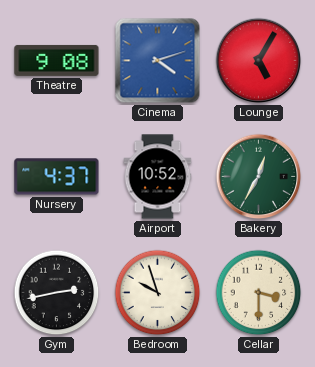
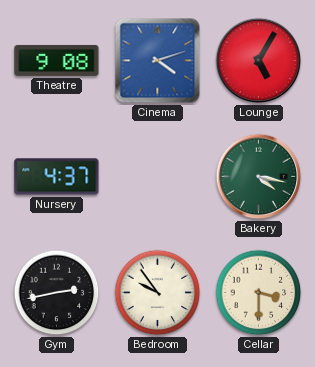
Airport: 10:52 -> none
Bakery: 12:35 -> 4:17
Bedroom: 9:57 -> 9:54
